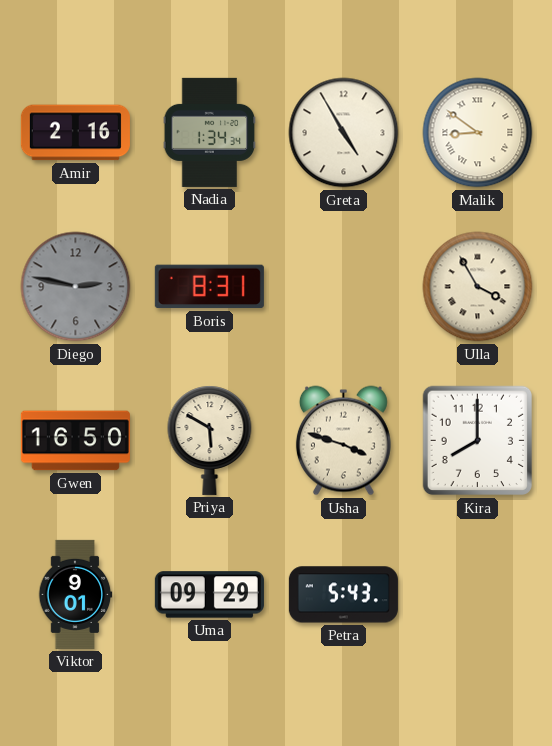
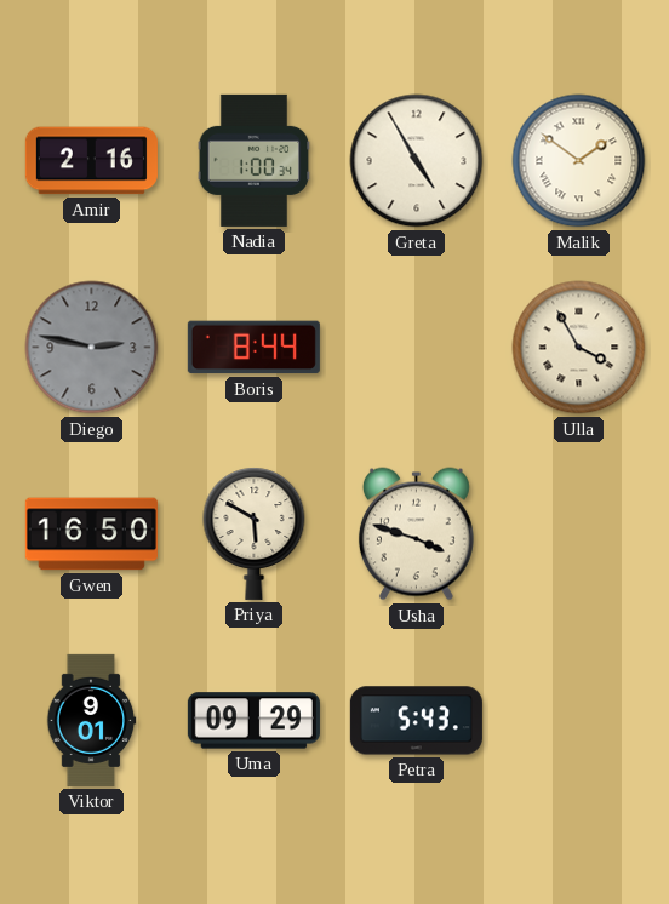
Nadia: 1:34 -> 1:00
Malik: 8:51 -> 1:51
Boris: 8:31 -> 8:44
Kira: 8:00 -> none
